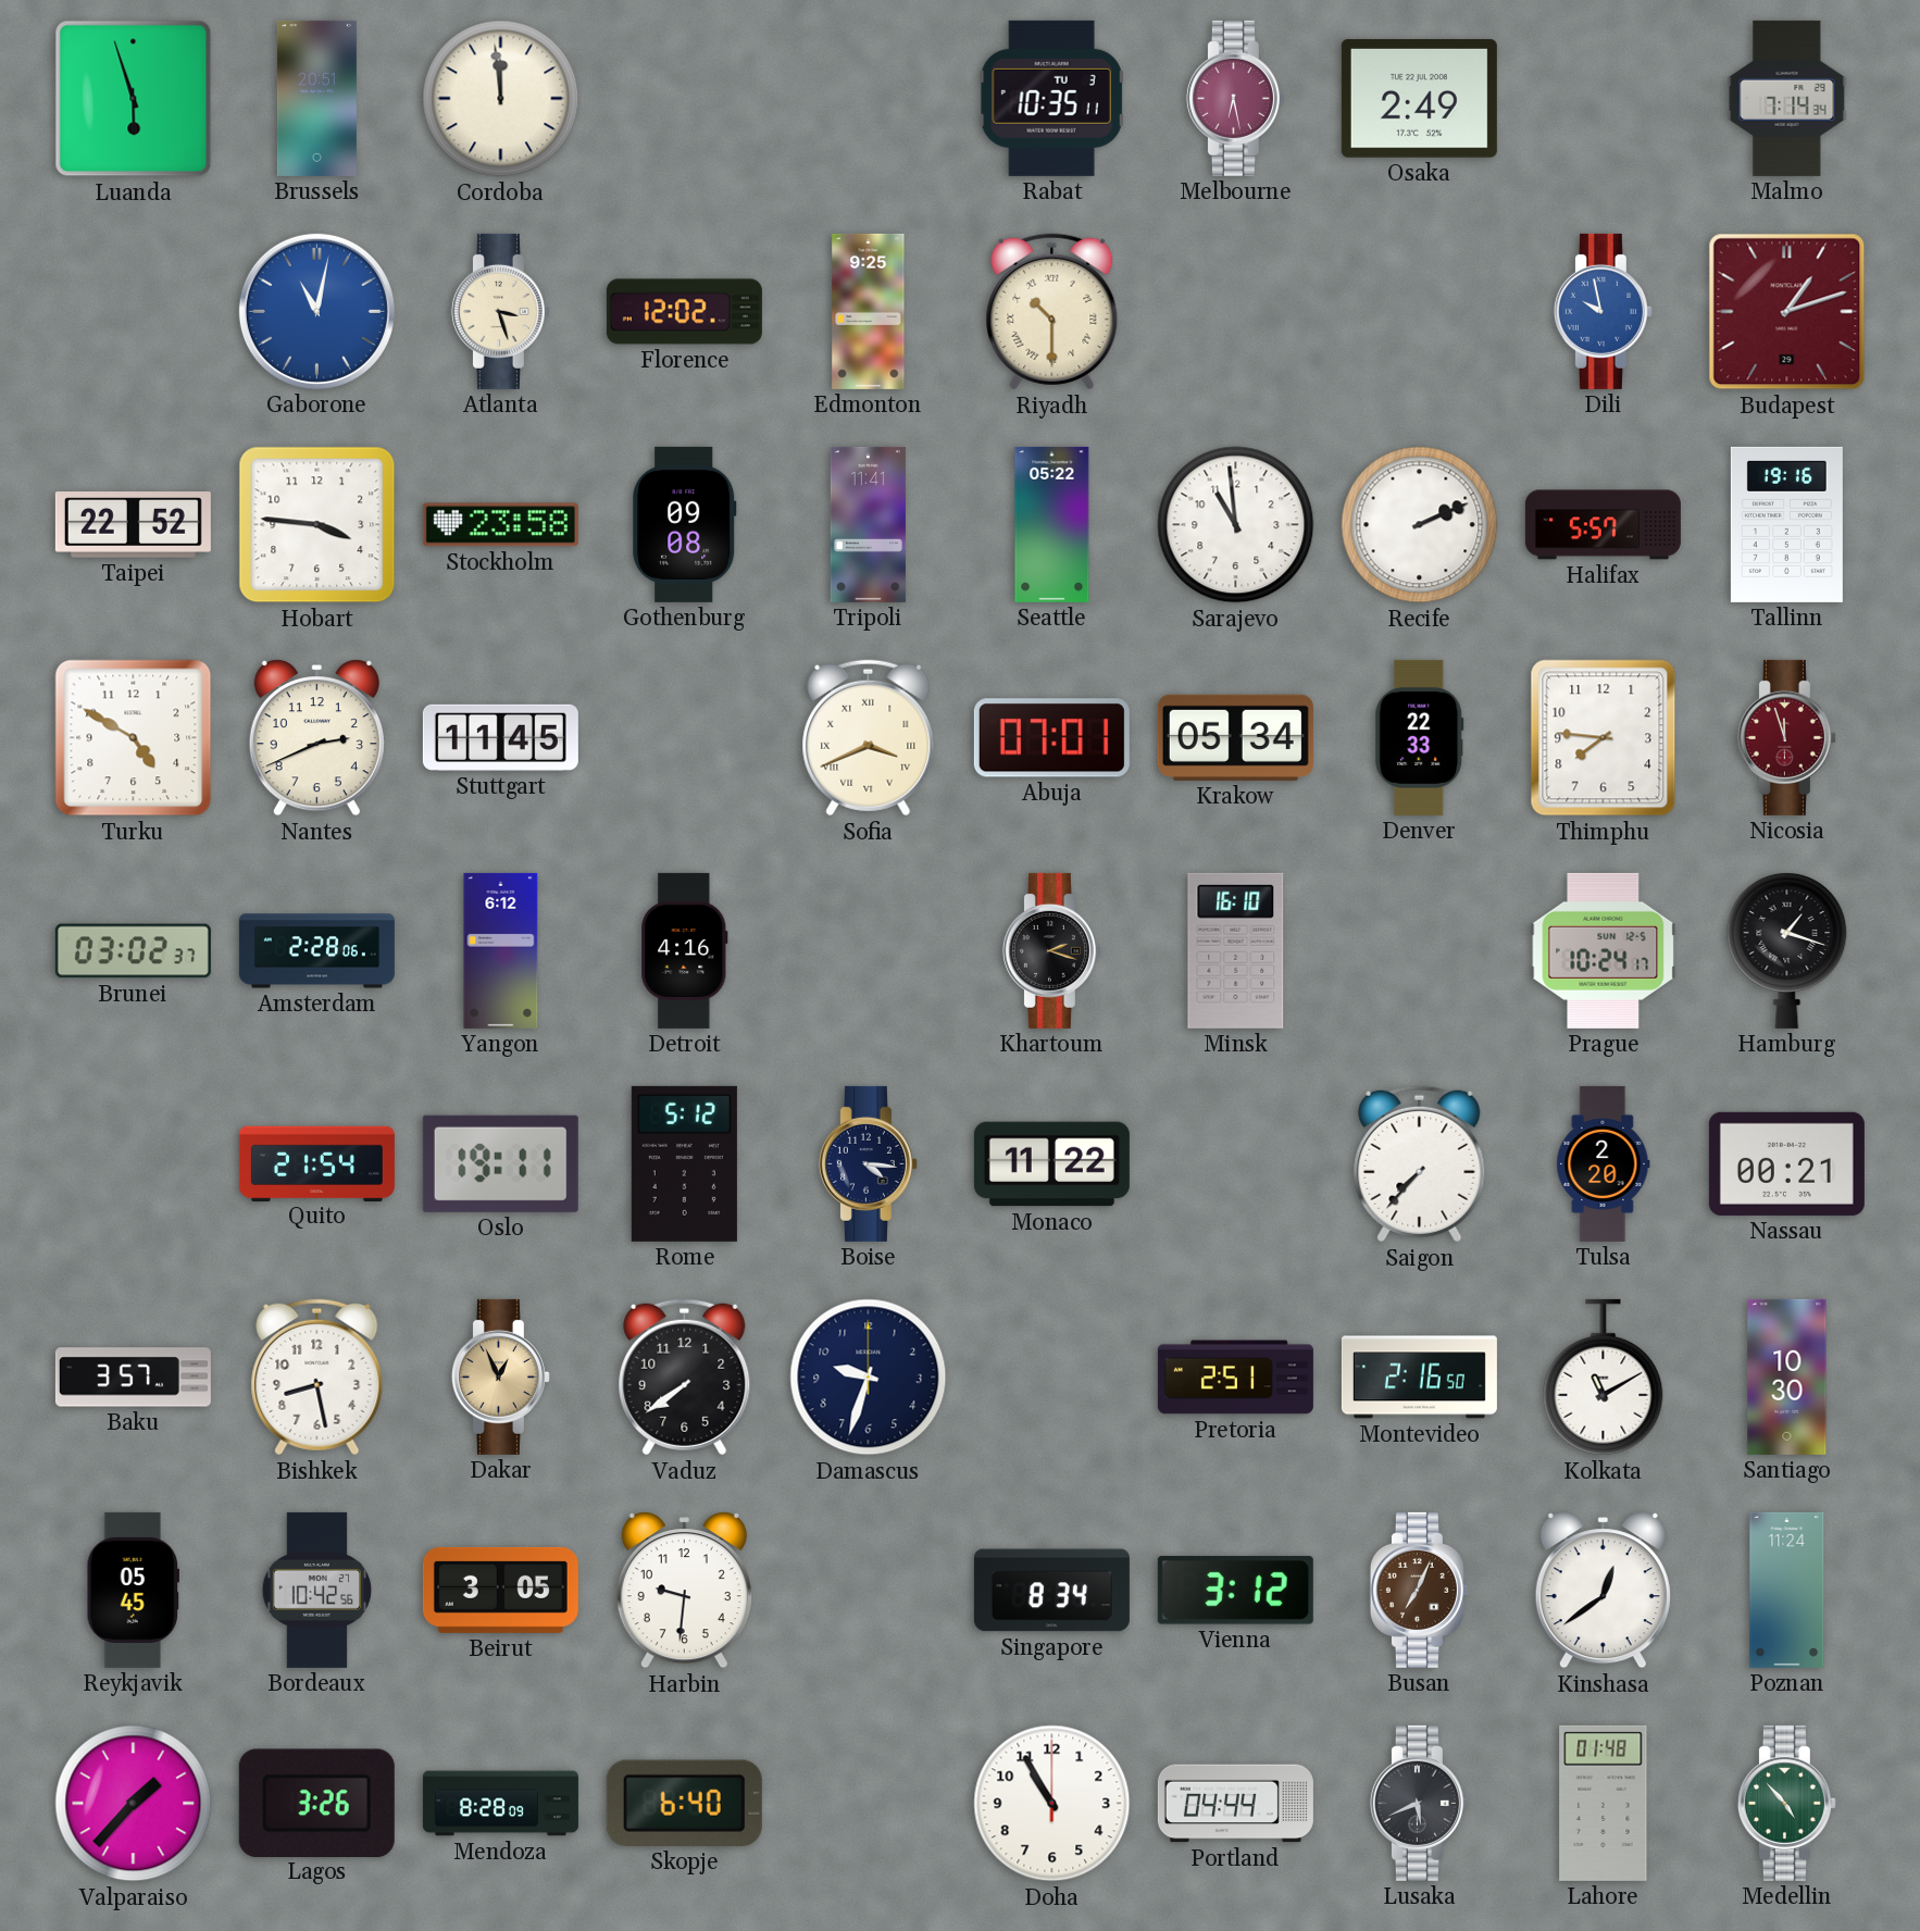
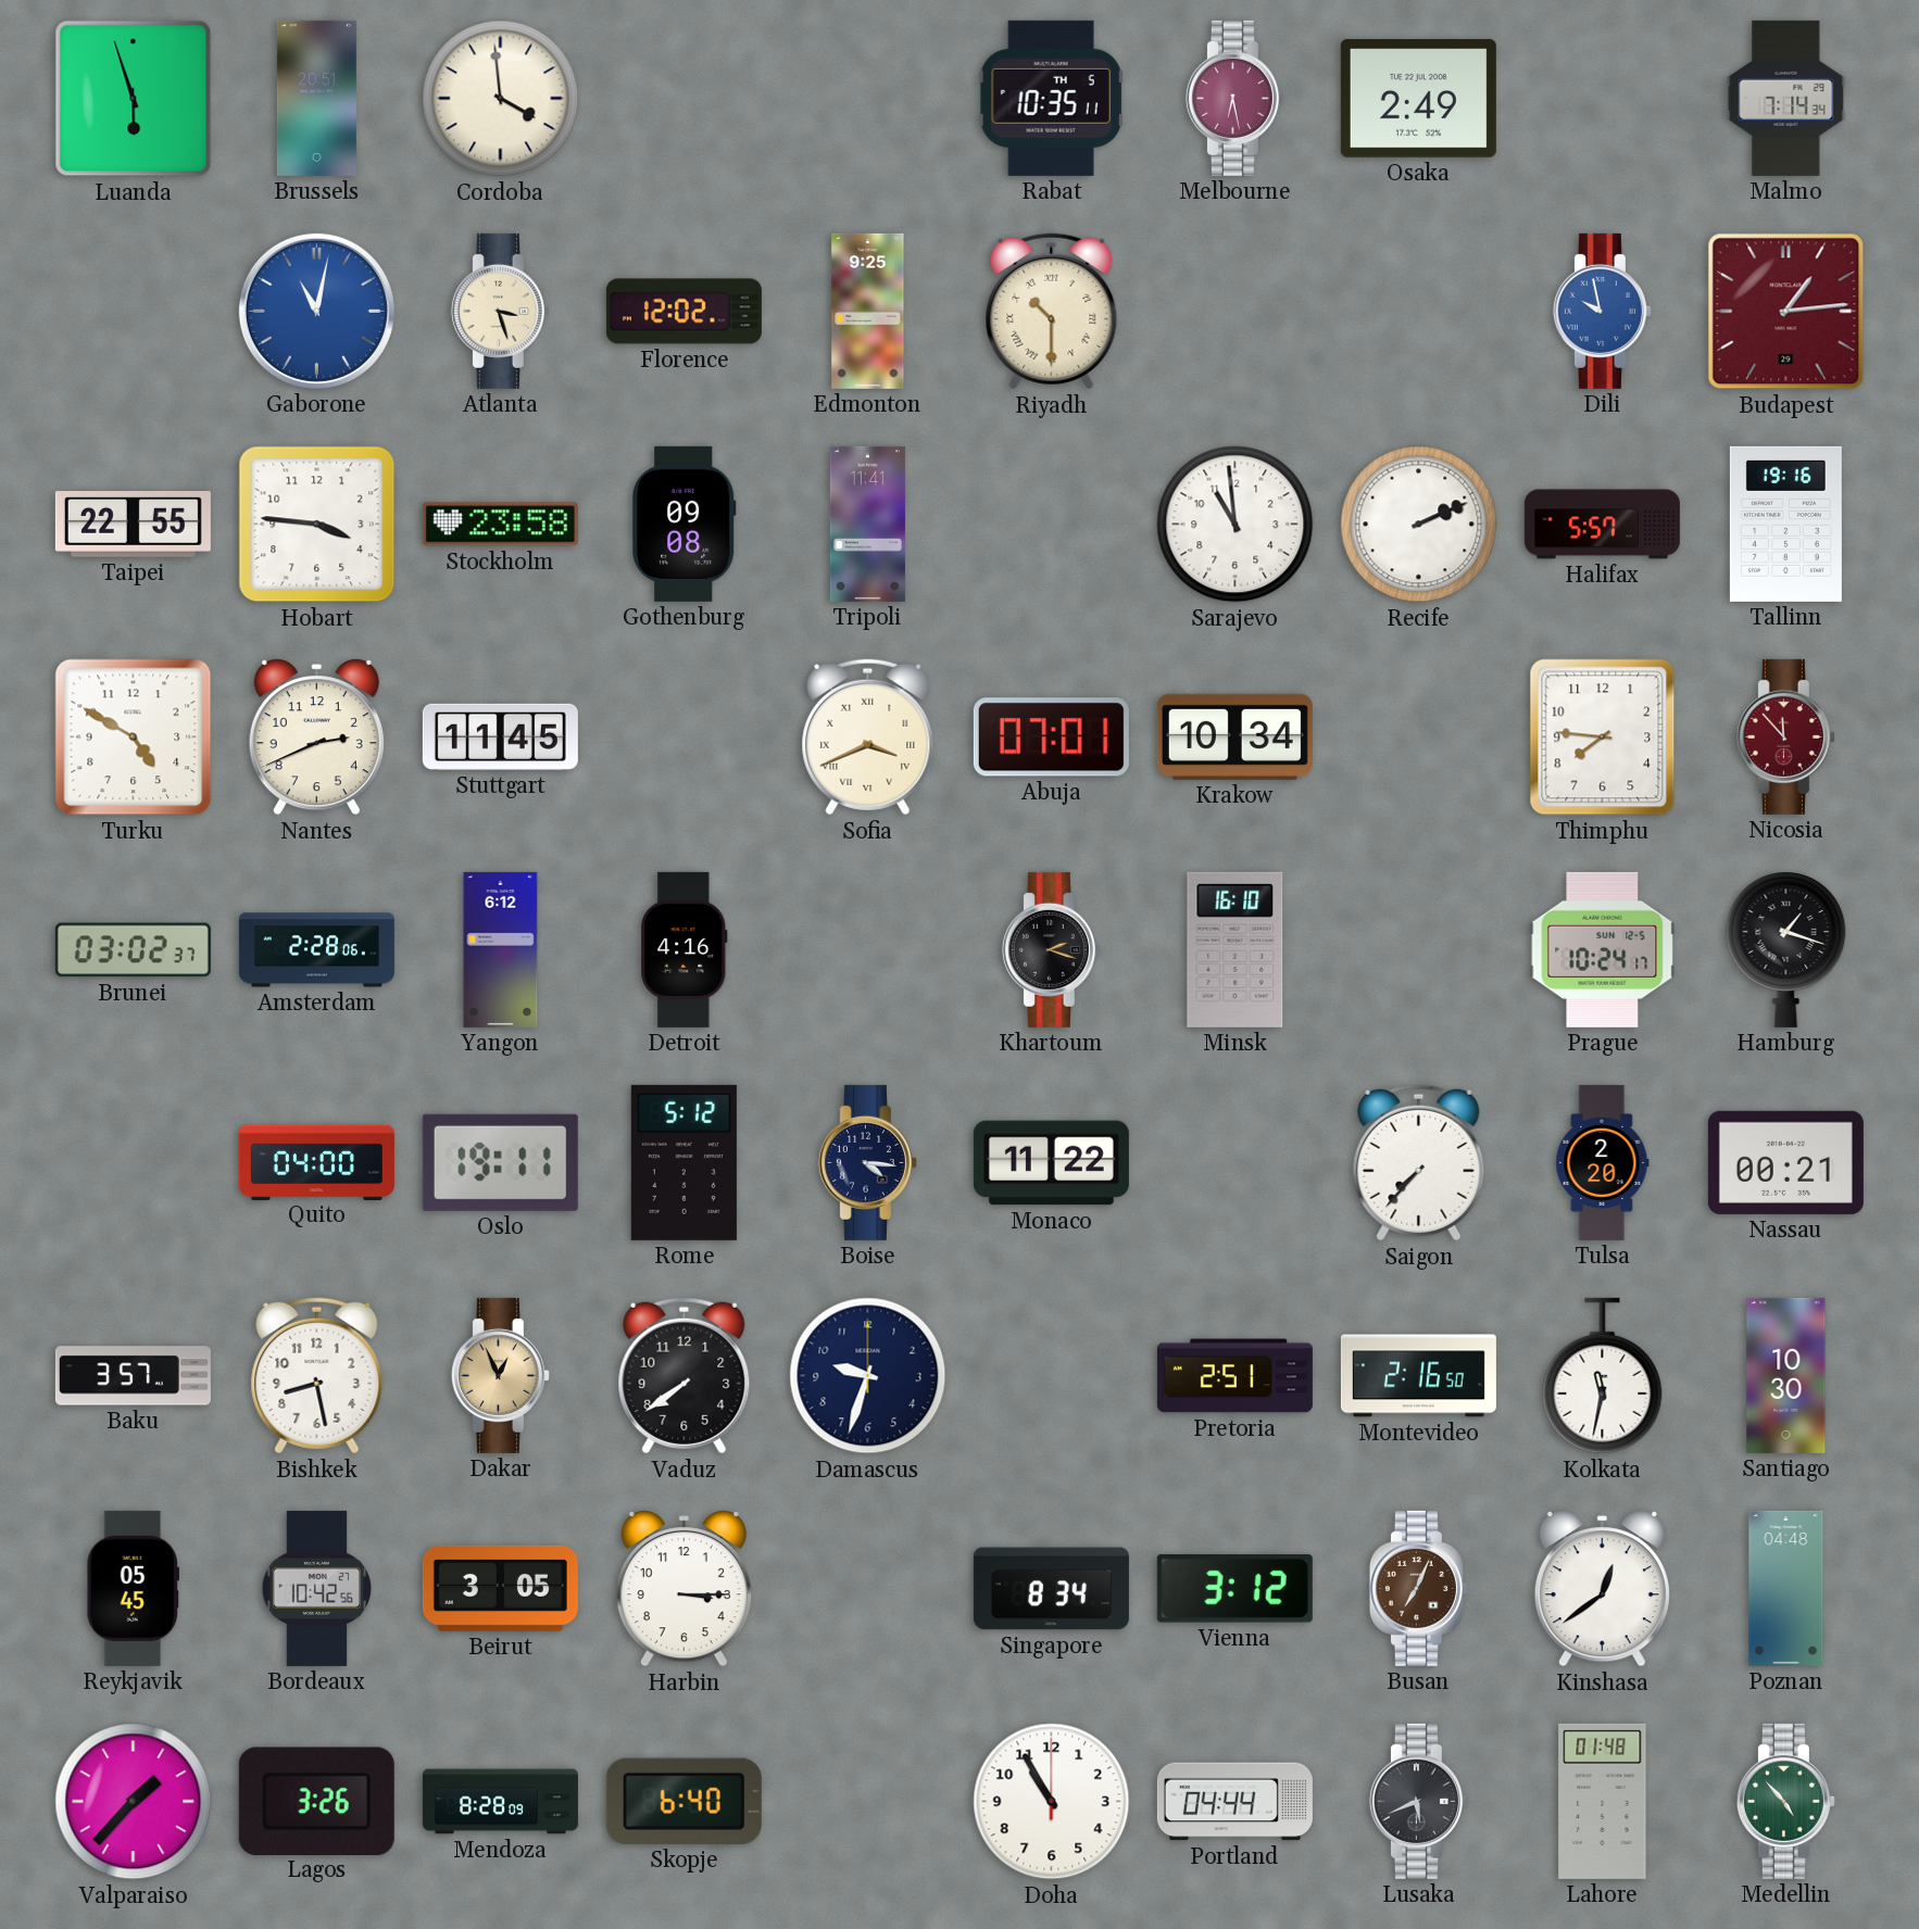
Cordoba: 11:59 -> 3:59
Rabat date: TU 3 -> TH 5
Budapest: 1:12 -> 1:14
Taipei: 22:52 -> 22:55
Seattle: 05:22 -> none
Krakow: 05:34 -> 10:34
Denver: 22:33 -> none
Nicosia: 11:57 -> 11:53
Quito: 21:54 -> 04:00
Kolkata: 11:10 -> 11:32
Harbin: 9:31 -> 3:15
Poznan: 11:24 -> 04:48
